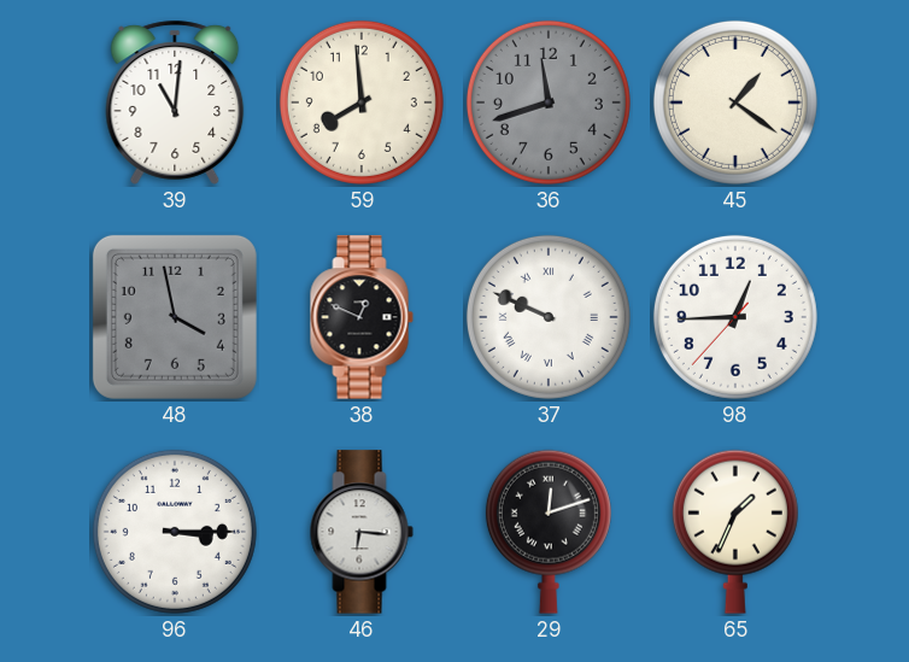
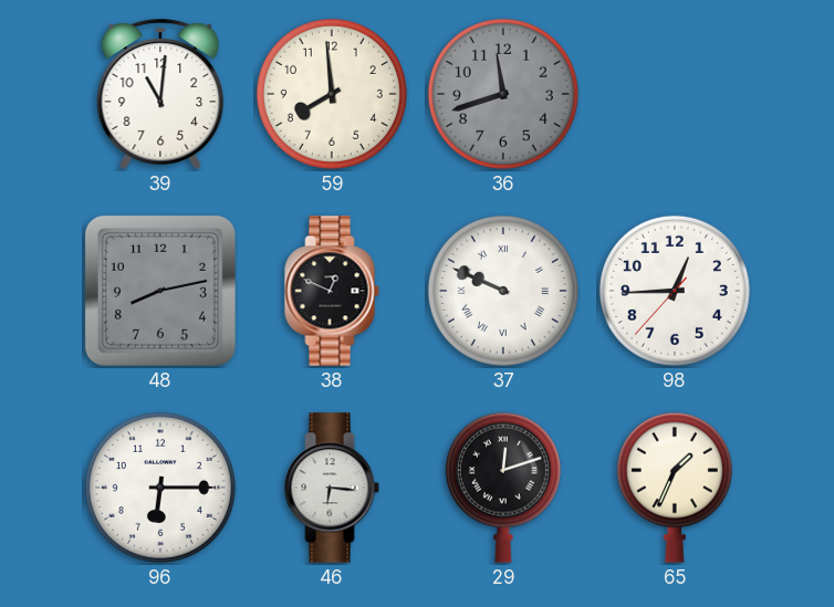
45: 1:21 -> none
48: 3:58 -> 8:13
96: 3:15 -> 6:15
